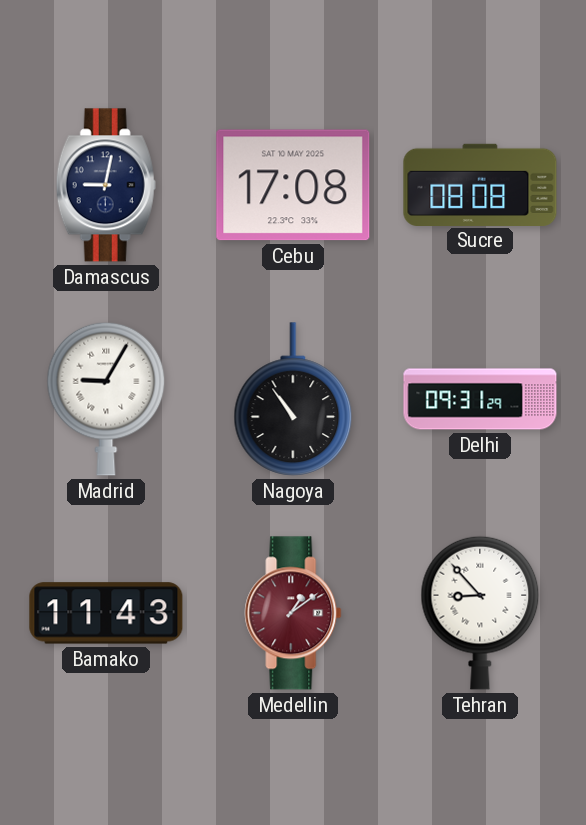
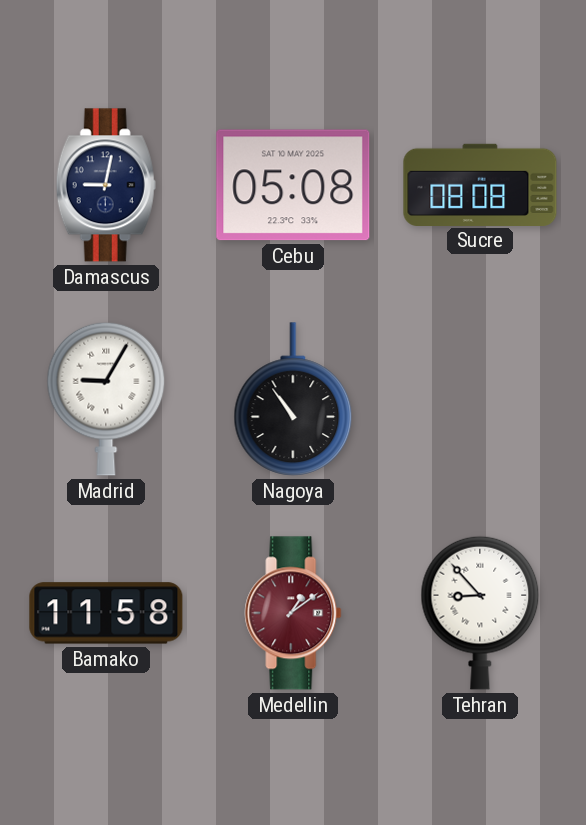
Cebu: 17:08 -> 05:08
Delhi: 09:31 -> none
Bamako: 11:43 -> 11:58
